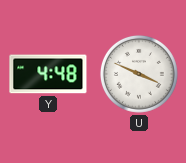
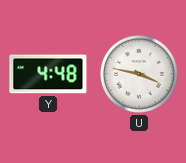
U: 3:49 -> 3:47
